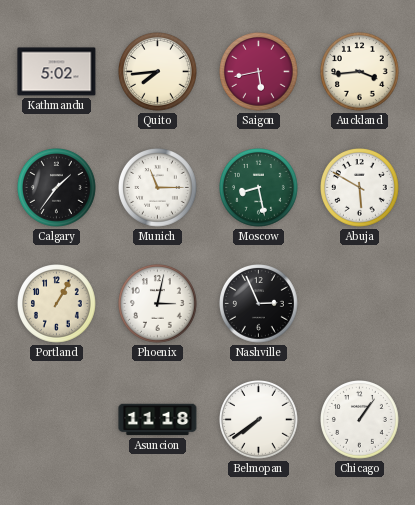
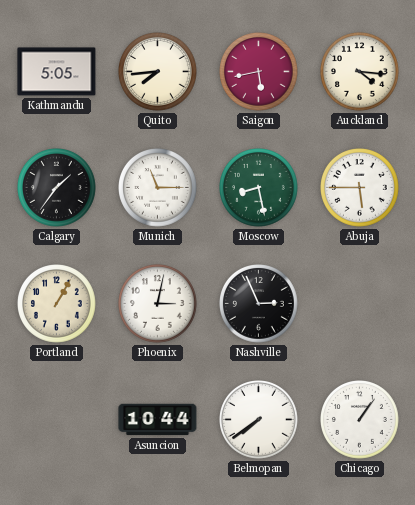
Kathmandu: 5:02 -> 5:05
Auckland: 3:44 -> 4:16
Abuja: 5:50 -> 5:45
Asuncion: 11:18 -> 10:44
